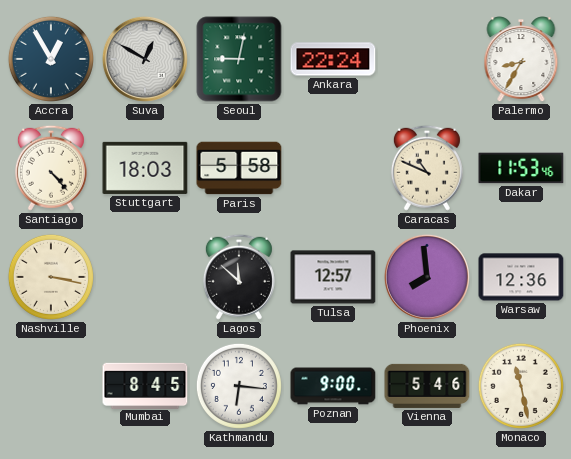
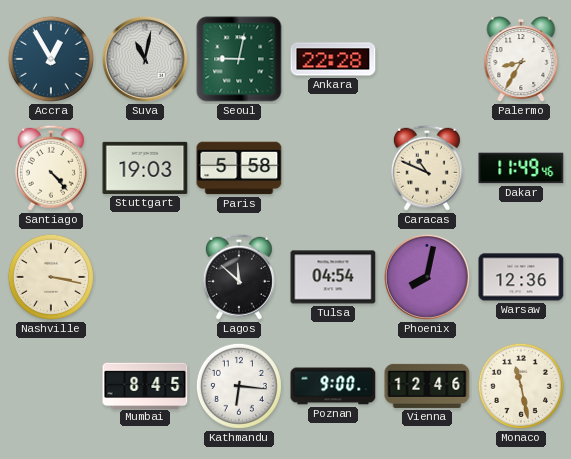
Suva: 12:50 -> 11:02
Ankara: 22:24 -> 22:28
Stuttgart: 18:03 -> 19:03
Dakar: 11:53 -> 11:49
Tulsa: 12:57 -> 04:54
Phoenix: 7:59 -> 8:02
Vienna: 5:46 -> 12:46
